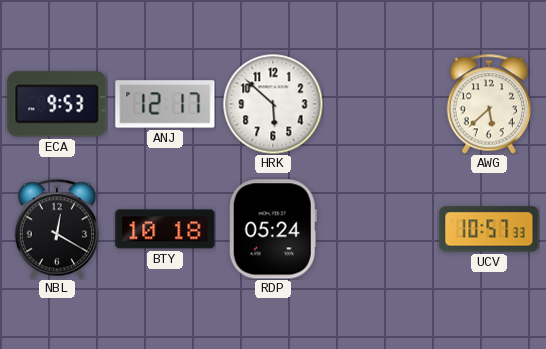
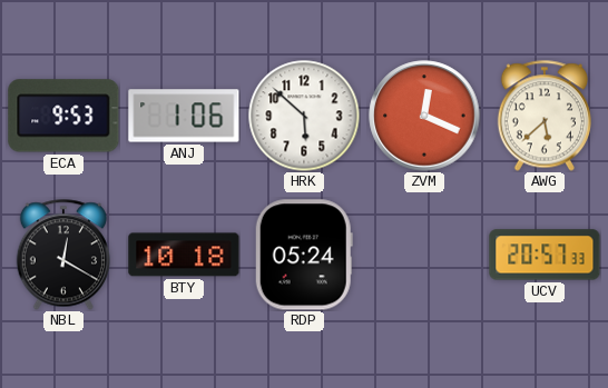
ANJ: 12:17 -> 1:06
ZVM: none -> 12:19
UCV: 10:57 -> 20:57
